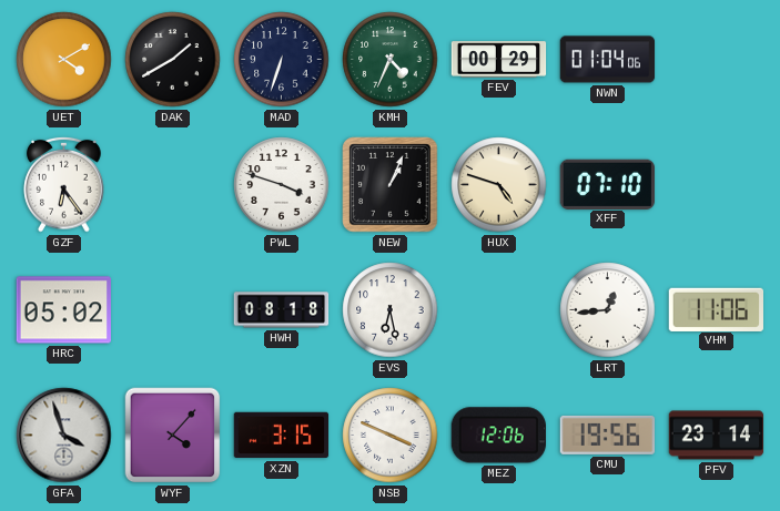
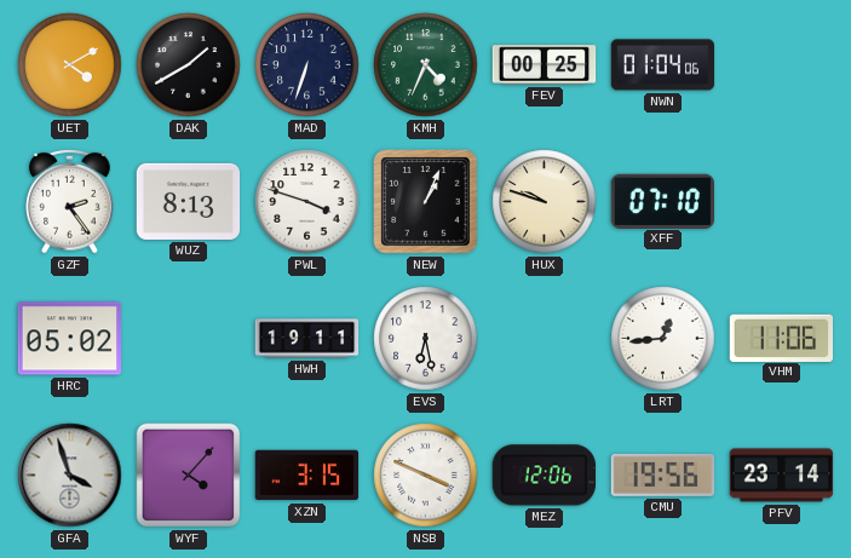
FEV: 00:29 -> 00:25
GZF: 6:24 -> 2:24
WUZ: none -> 8:13
HUX: 4:48 -> 9:48
HWH: 08:18 -> 19:11
